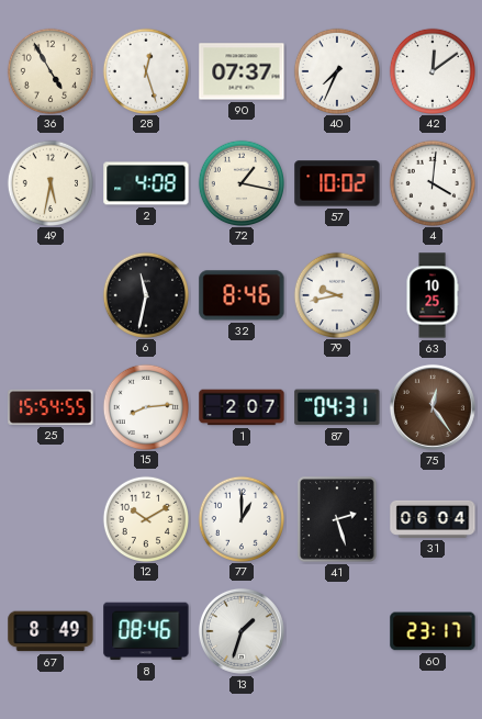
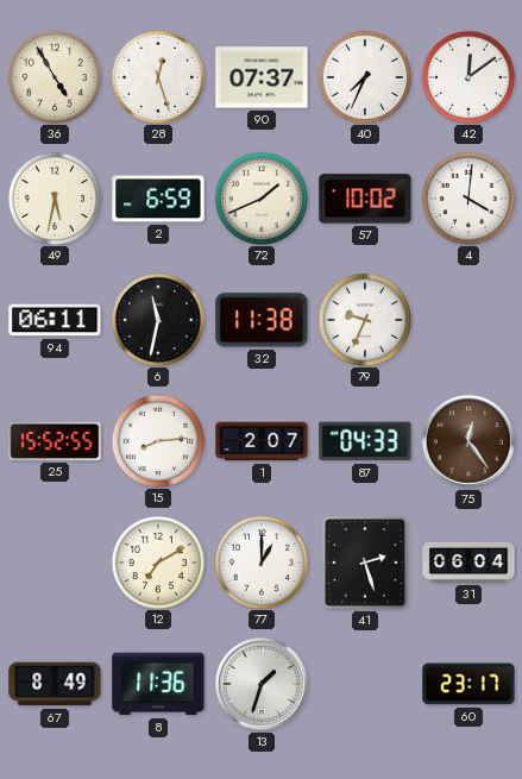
2: 4:08 -> 6:59
72: 1:17 -> 1:41
94: none -> 06:11
32: 8:46 -> 11:38
79: 9:43 -> 9:34
63: 10:25 -> none
25: 15:54 -> 15:52
87: 04:31 -> 04:33
12: 10:10 -> 7:10
8: 08:46 -> 11:36
